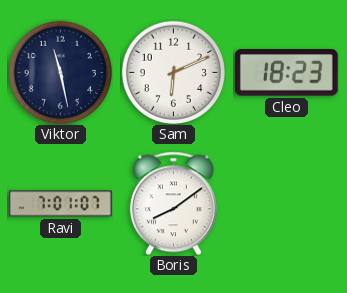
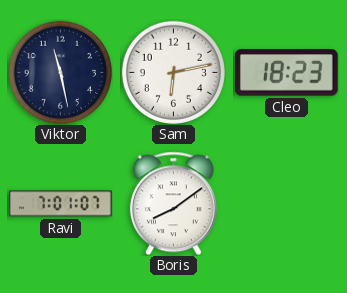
Sam: 6:11 -> 6:13
